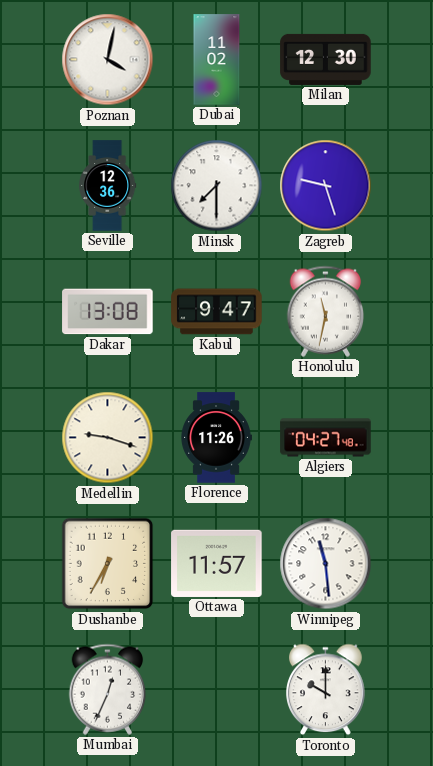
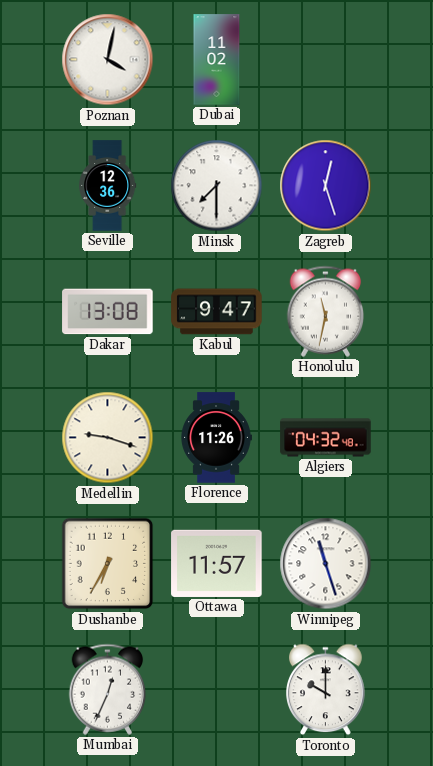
Milan: 12:30 -> none
Zagreb: 9:27 -> 12:27
Algiers: 04:27 -> 04:32
Winnipeg: 11:29 -> 11:27
